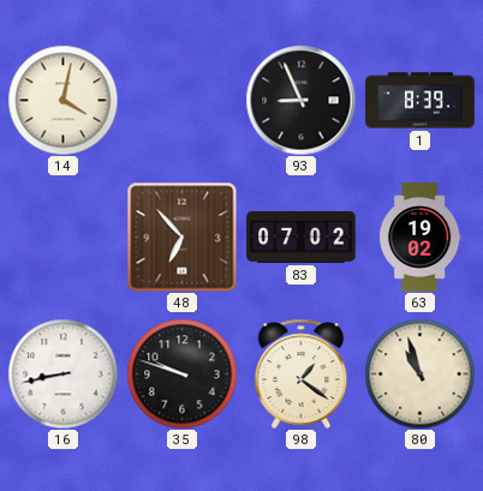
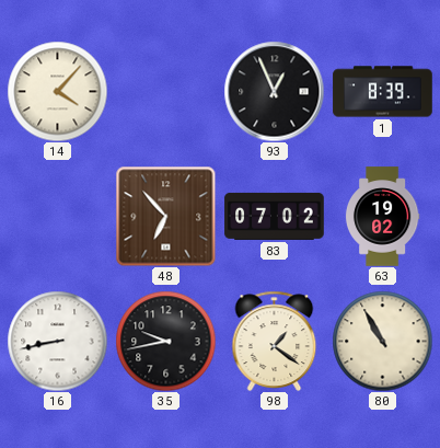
14: 4:02 -> 4:07
93: 8:56 -> 12:56
35: 9:48 -> 9:43
80: 10:57 -> 10:55
